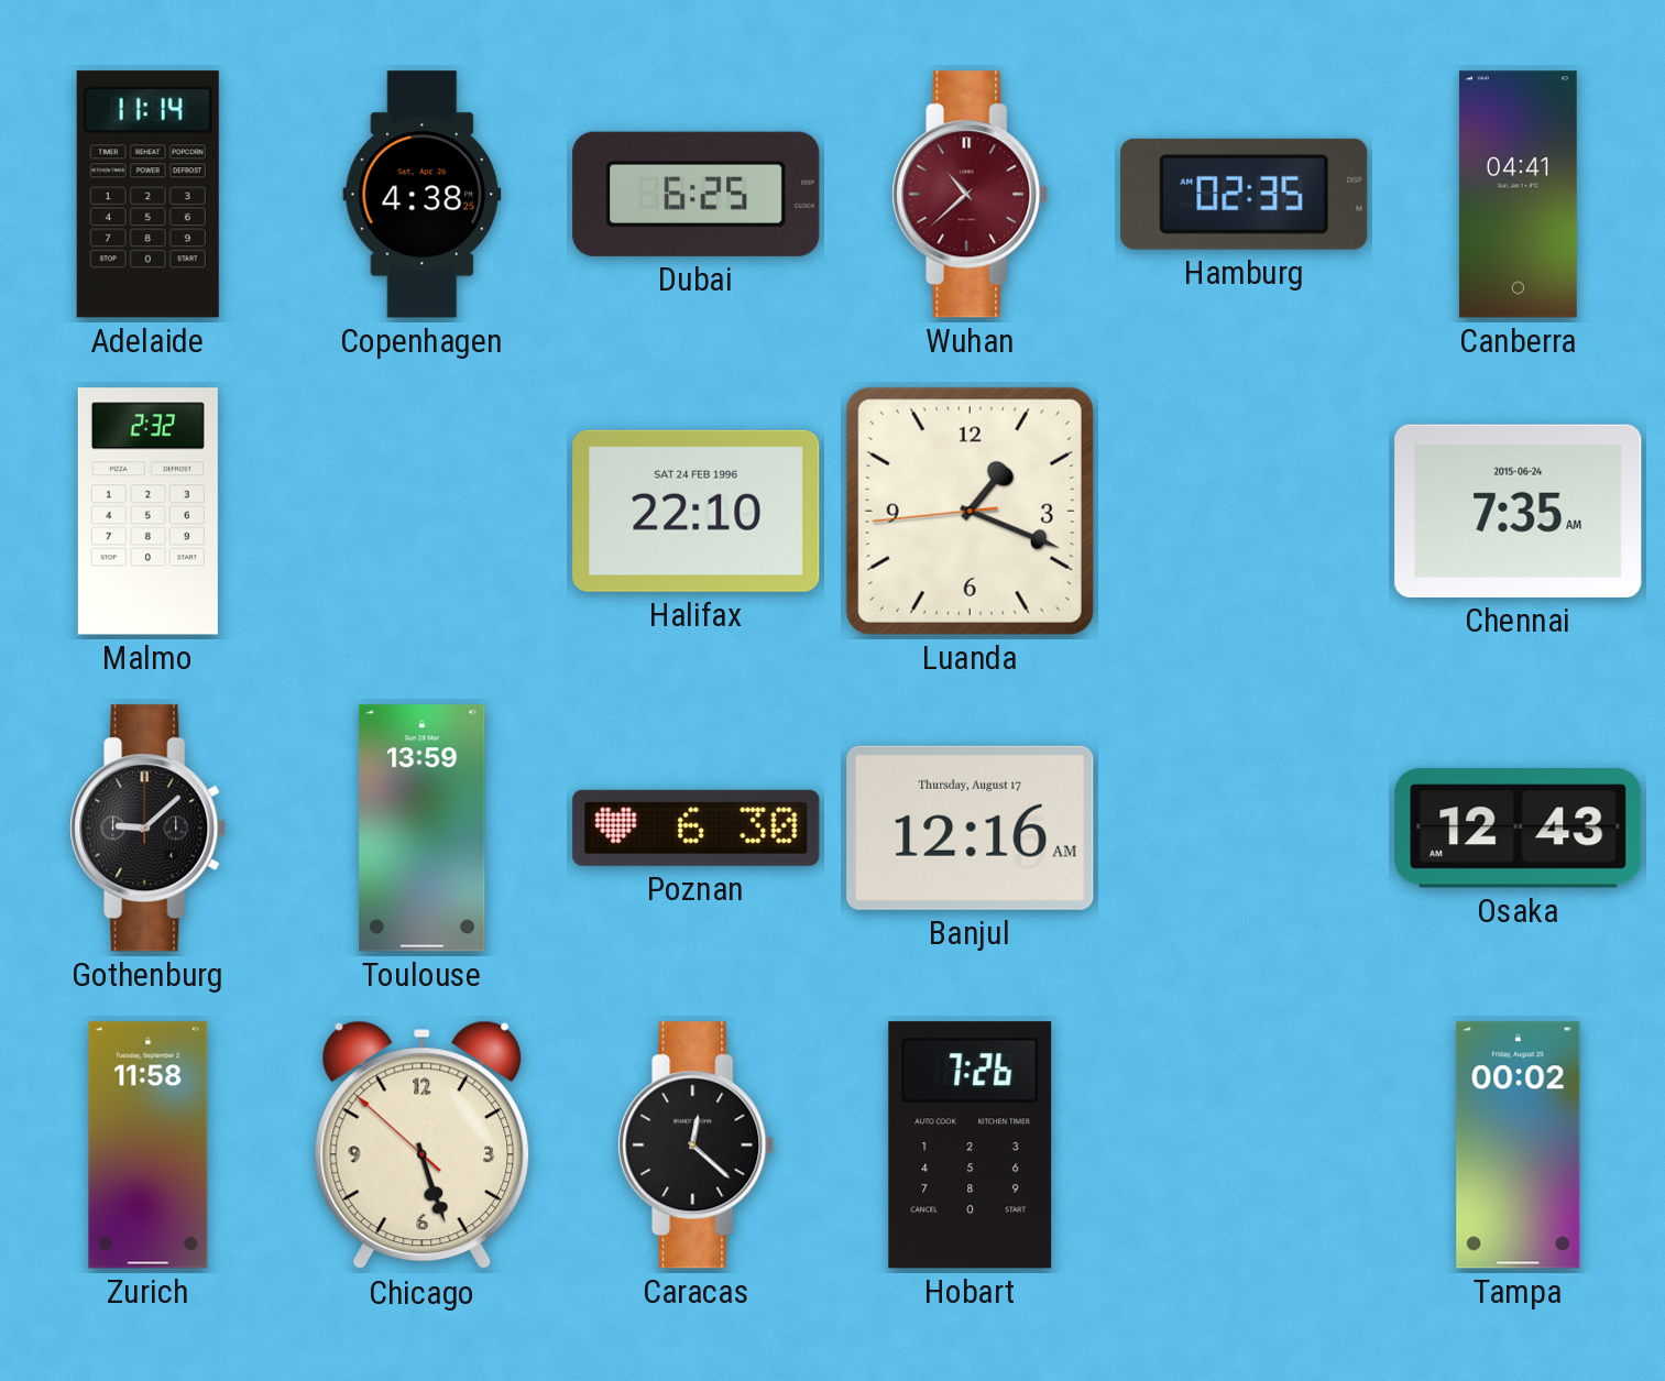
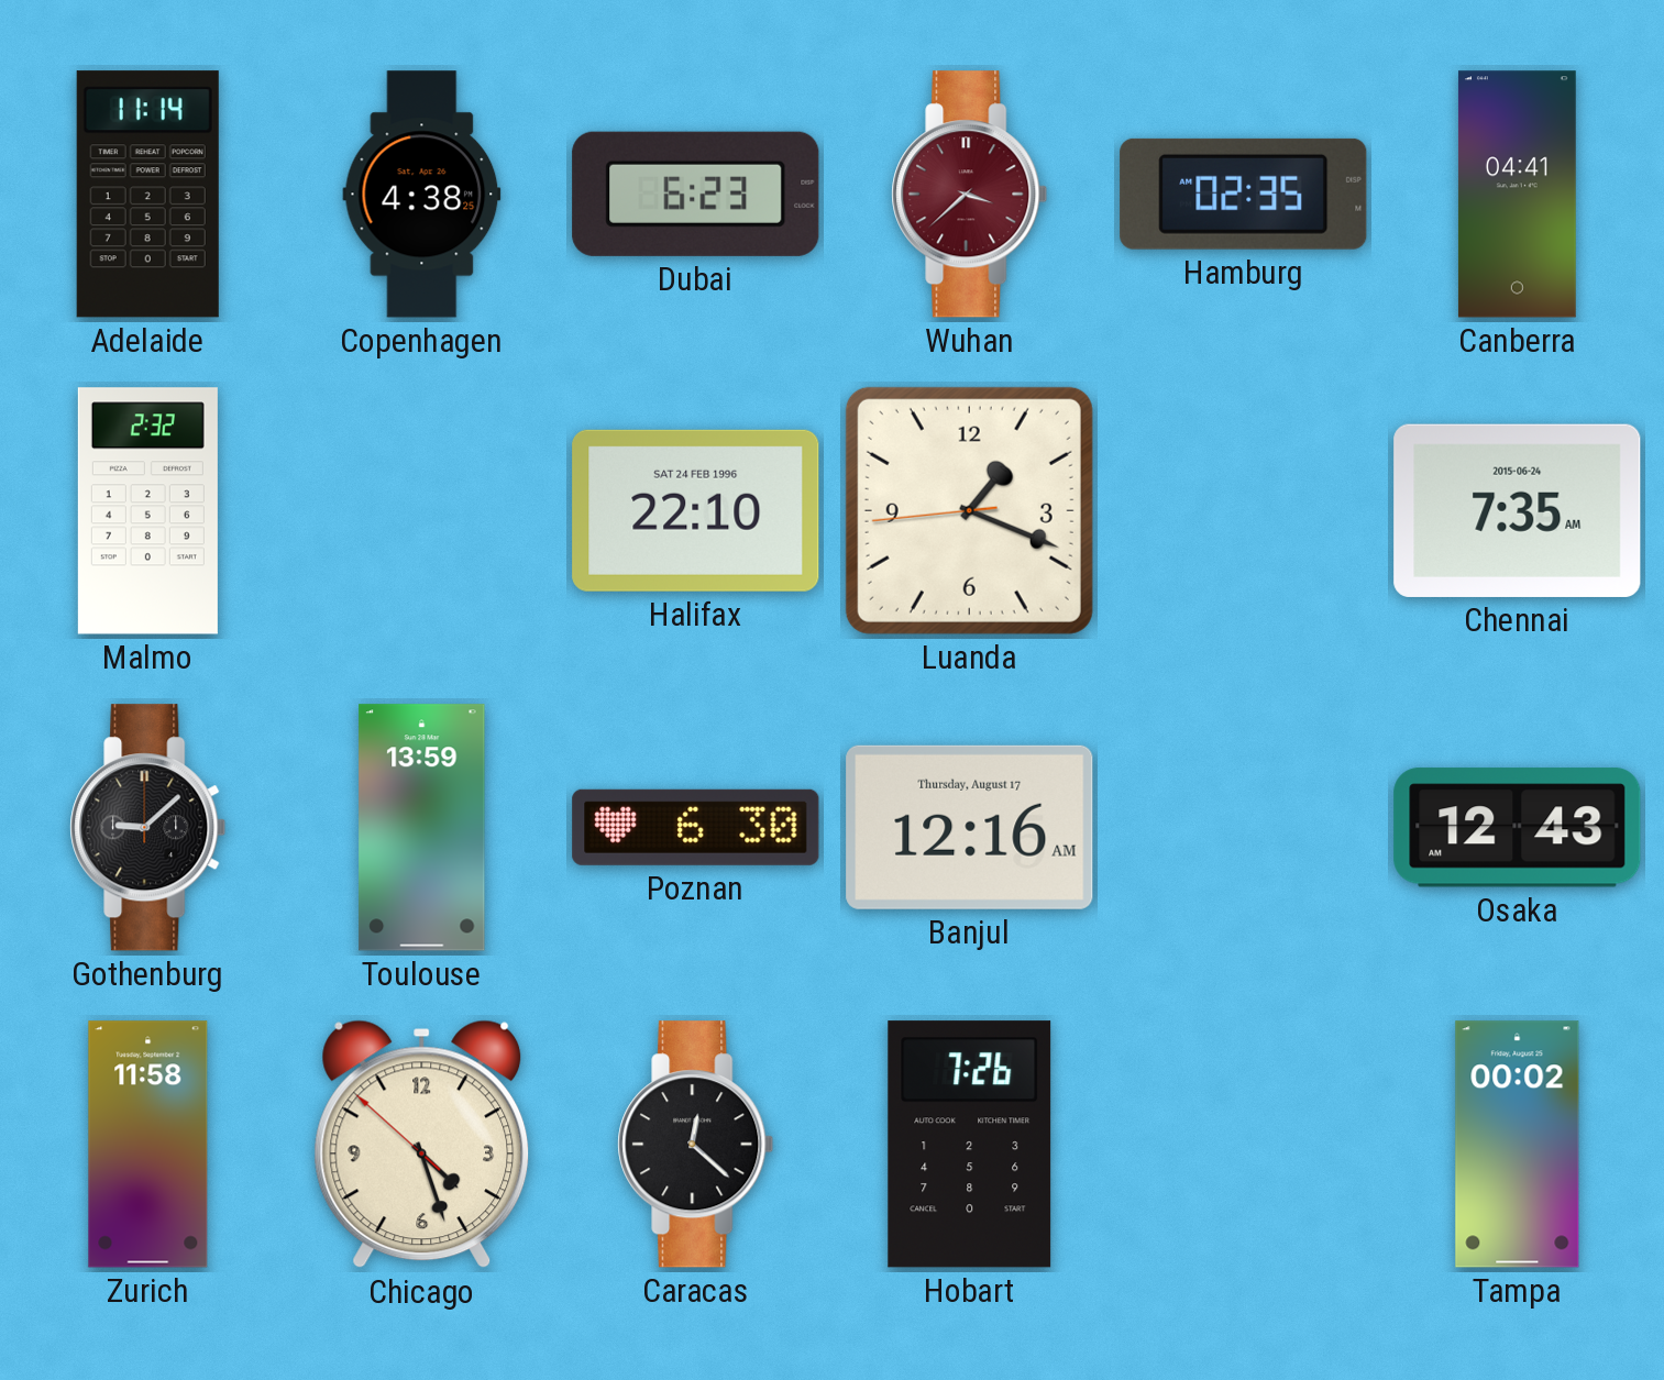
Dubai: 6:25 -> 6:23
Wuhan: 10:38 -> 3:38
Chicago: 5:26 -> 4:26
